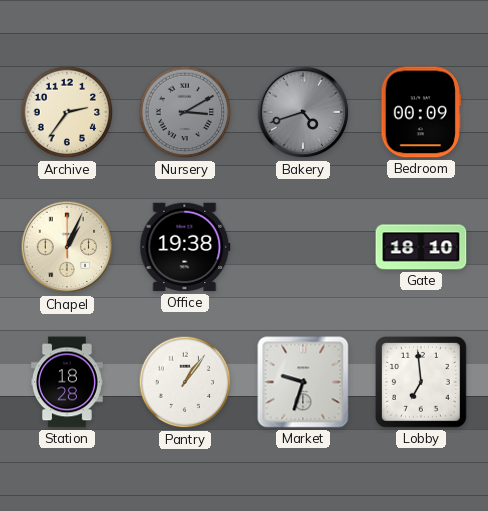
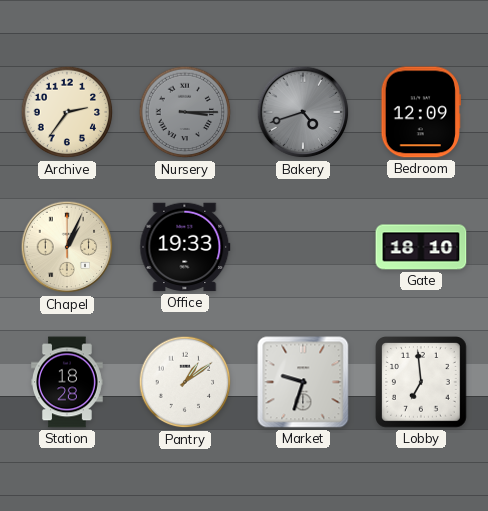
Nursery: 3:10 -> 3:15
Bedroom: 00:09 -> 12:09
Office: 19:38 -> 19:33
Pantry: 1:06 -> 1:09
